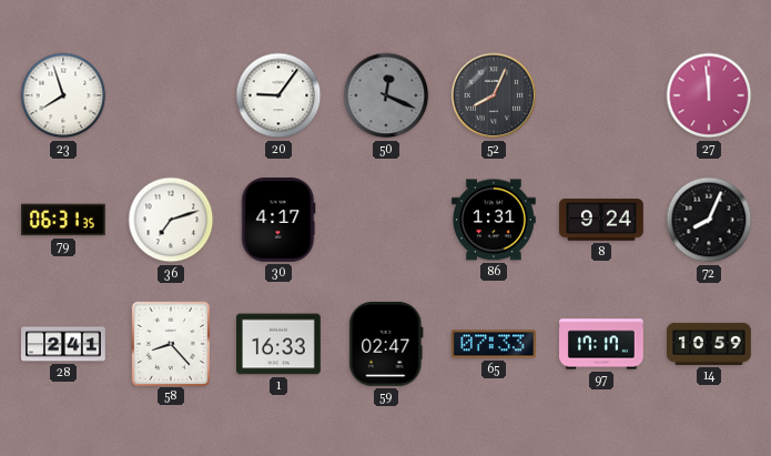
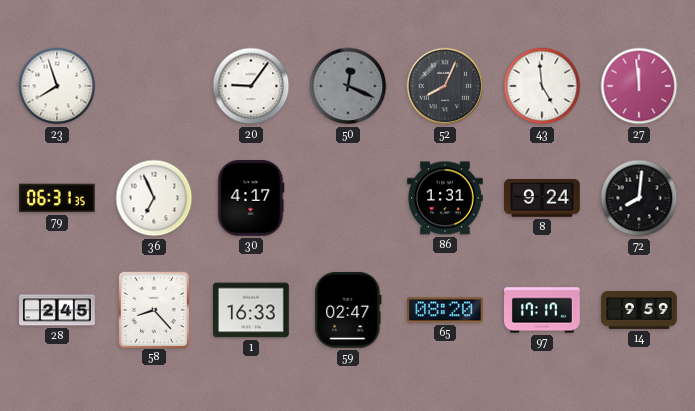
43: none -> 4:59
36: 7:12 -> 6:56
72: 8:04 -> 8:01
28: 2:41 -> 2:45
65: 07:33 -> 08:20
14: 10:59 -> 9:59
